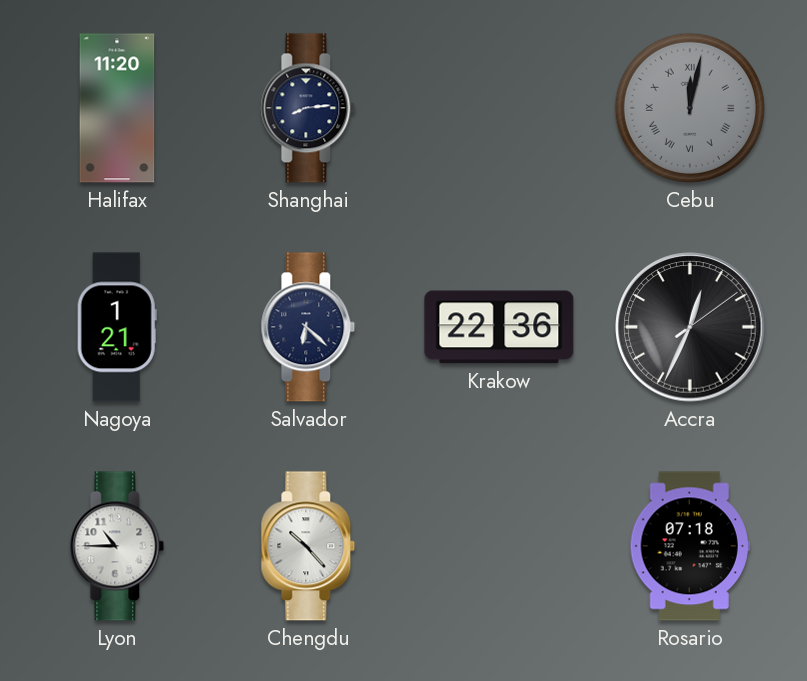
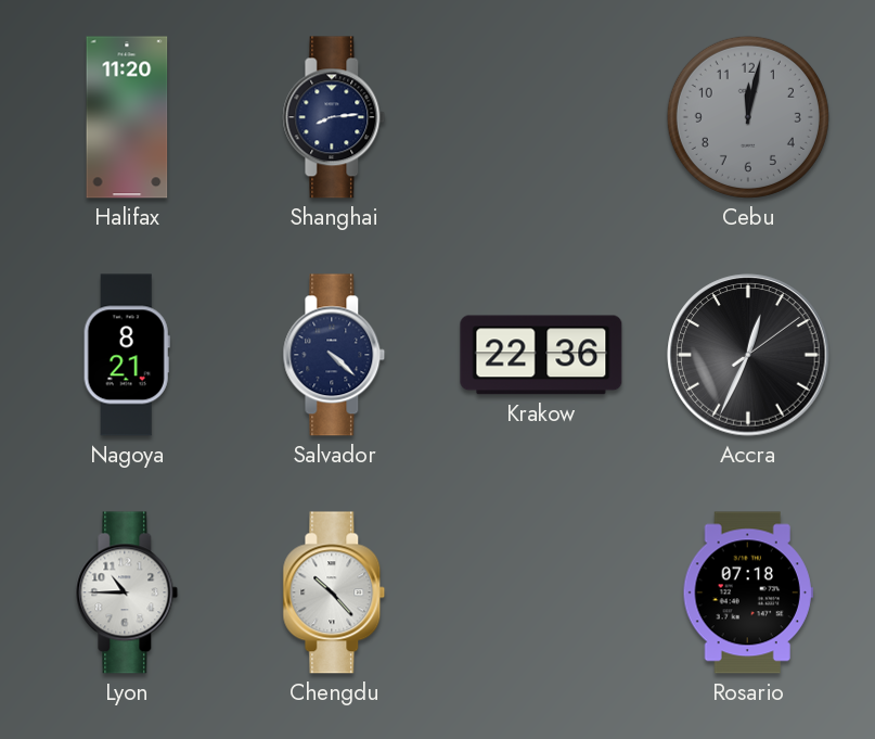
Cebu numerals: Roman -> Arabic
Nagoya: 1:21 -> 8:21
Salvador: 6:22 -> 4:22
